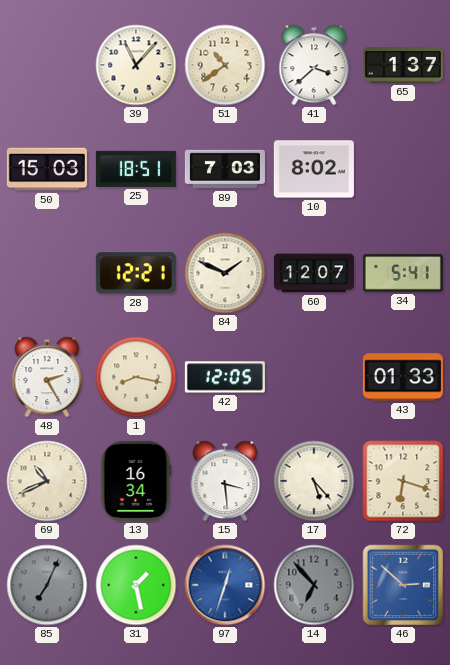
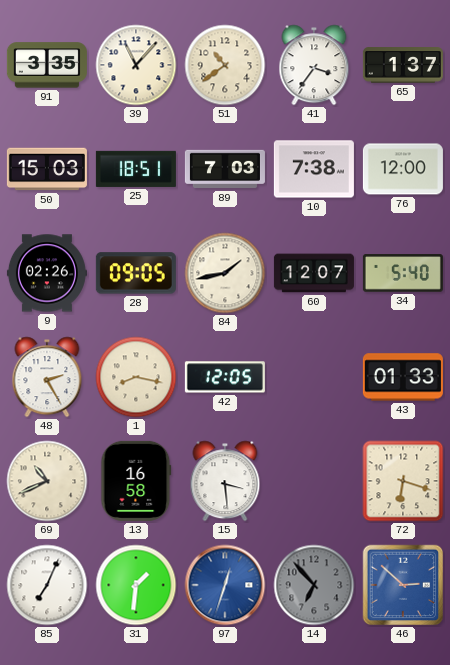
91: none -> 3:35
41: 3:38 -> 3:36
10: 8:02 -> 7:38
76: none -> 12:00
9: none -> 02:26
28: 12:21 -> 09:05
84: 1:49 -> 1:43
34: 5:41 -> 5:40
13: 16:34 -> 16:58
17: 5:23 -> none
85 dial: grey -> white
31: 1:28 -> 1:31
